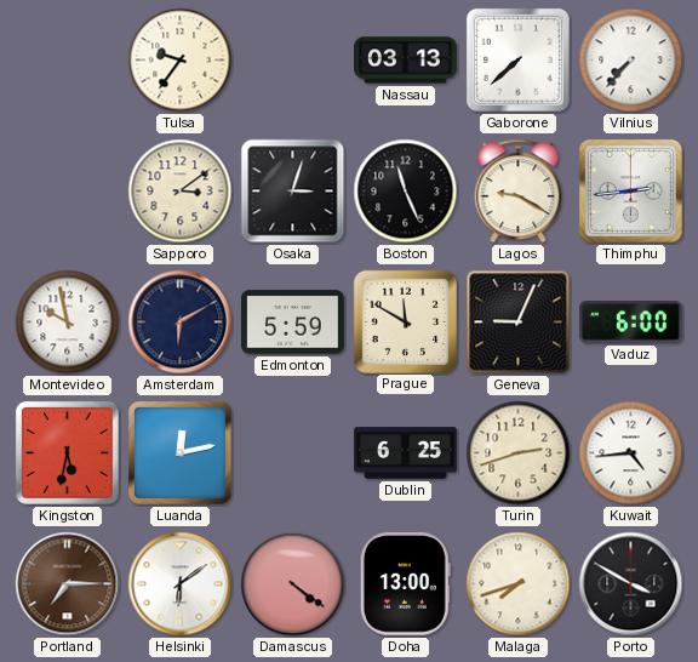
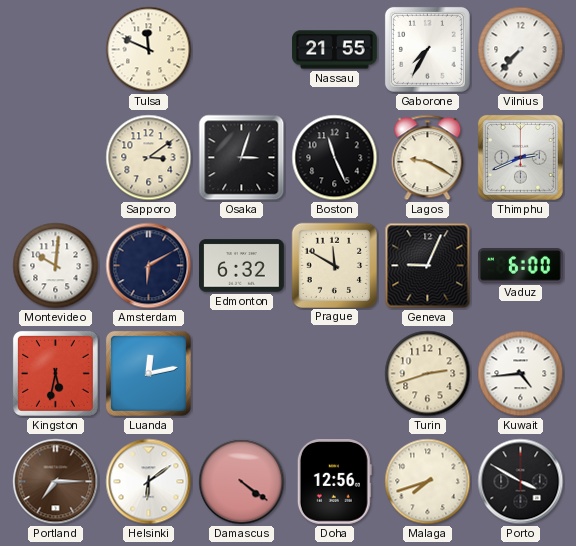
Tulsa: 9:36 -> 11:49
Nassau: 03:13 -> 21:55
Gaborone: 7:38 -> 7:35
Thimphu: 2:44 -> 2:41
Montevideo: 9:58 -> 10:01
Edmonton: 5:59 -> 6:32
Dublin: 6:25 -> none
Doha: 13:00 -> 12:56
